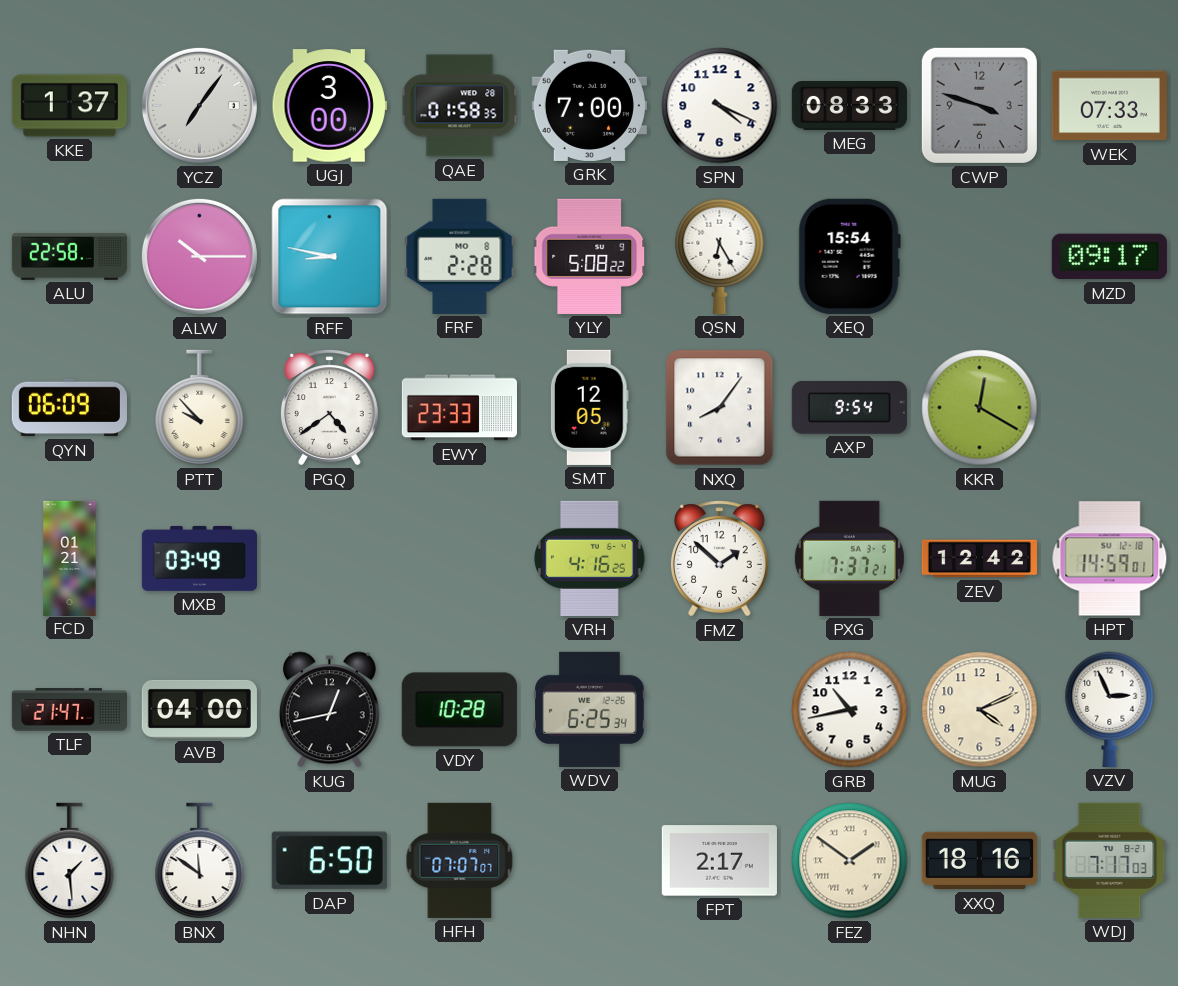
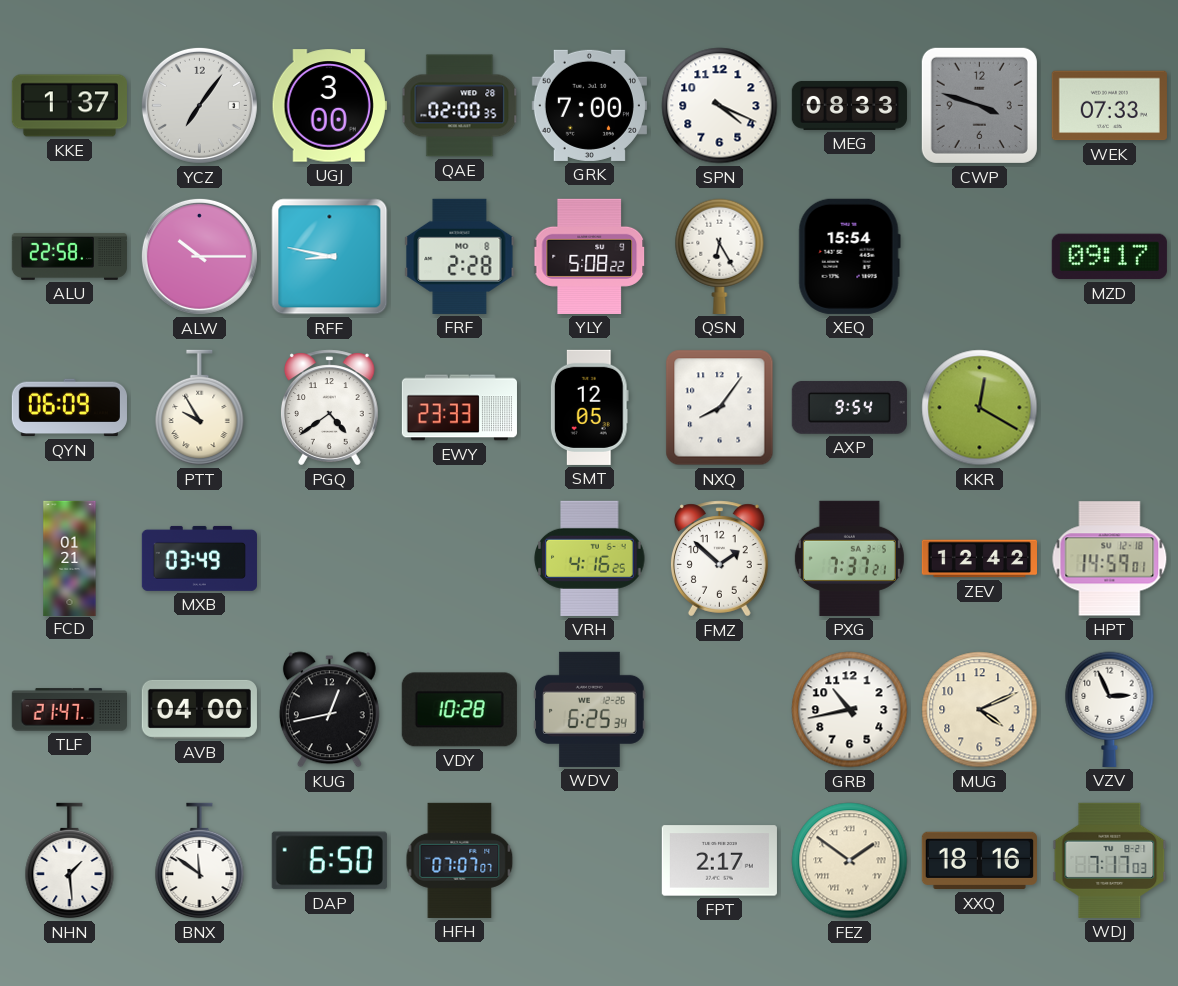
QAE: 01:58 -> 02:00
PTT: 9:53 -> 9:55
